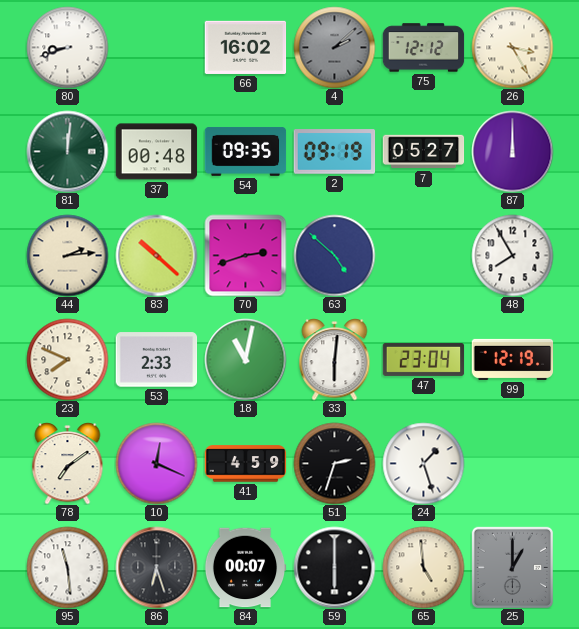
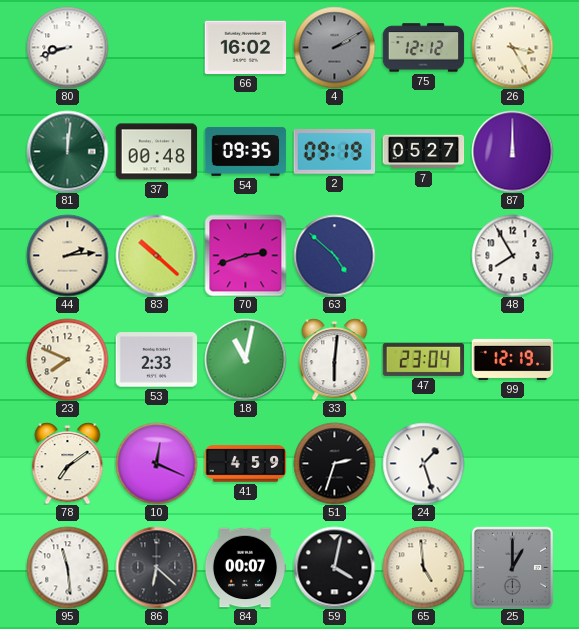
4: 2:08 -> 2:10
86: 6:27 -> 6:22
59: 6:00 -> 4:02
